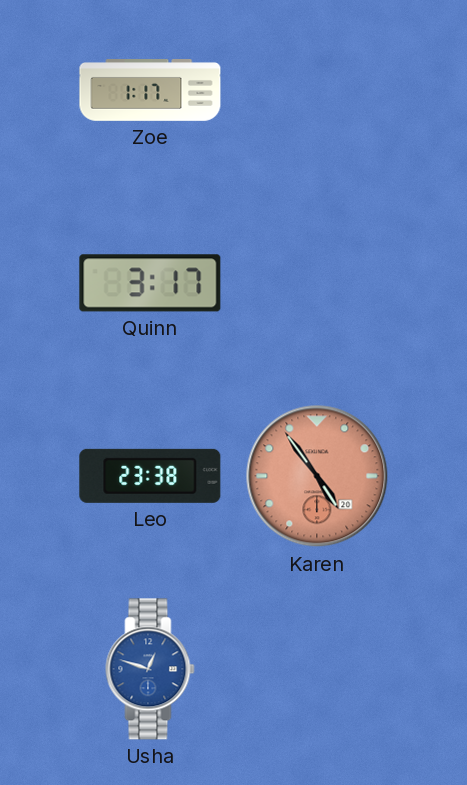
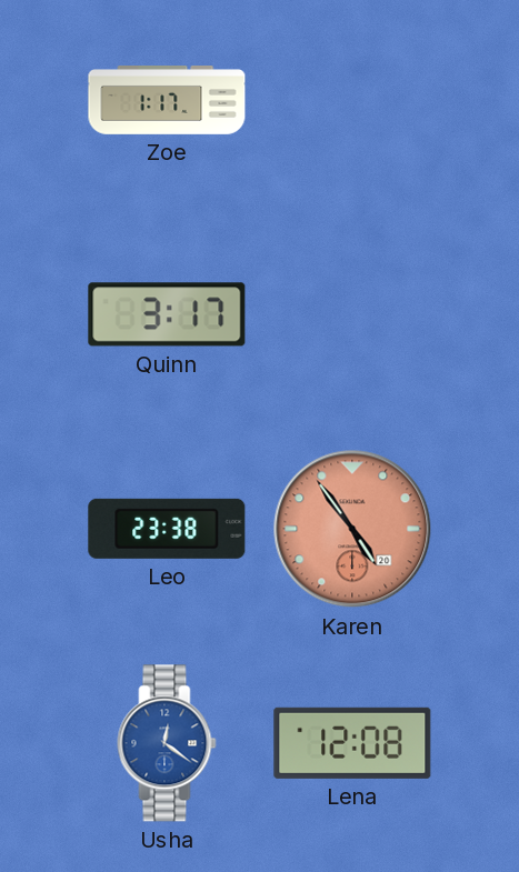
Usha: 12:48 -> 12:21
Lena: none -> 12:08
